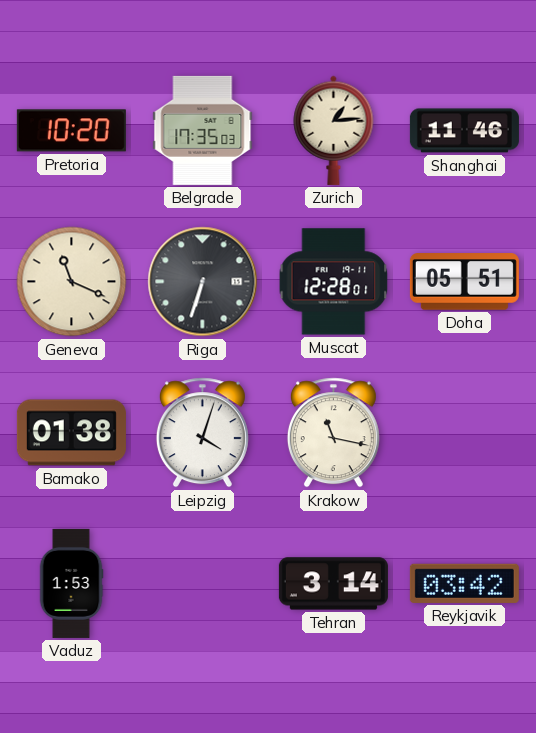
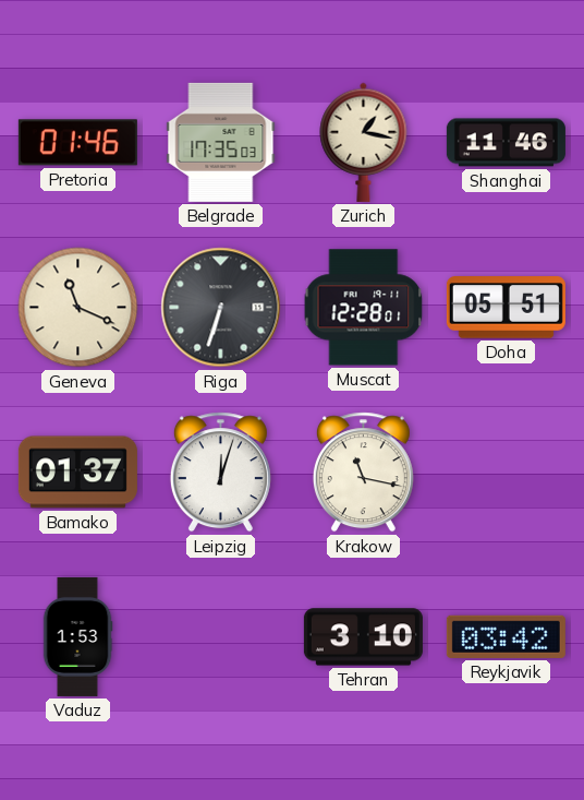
Pretoria: 10:20 -> 01:46
Zurich: 1:14 -> 1:17
Bamako: 01:38 -> 01:37
Leipzig: 4:03 -> 12:03
Tehran: 3:14 -> 3:10
